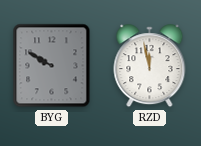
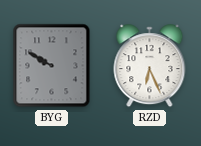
RZD: 11:58 -> 6:26
